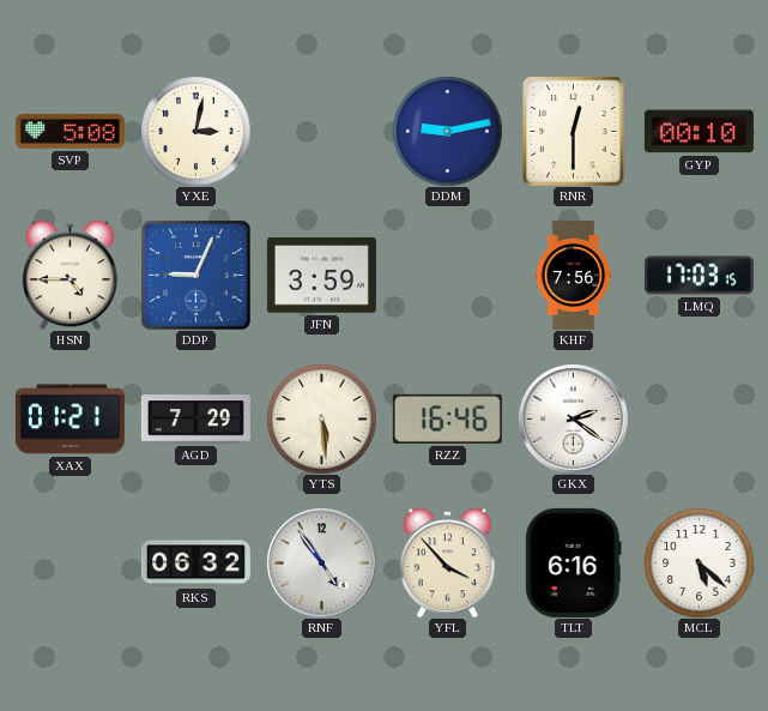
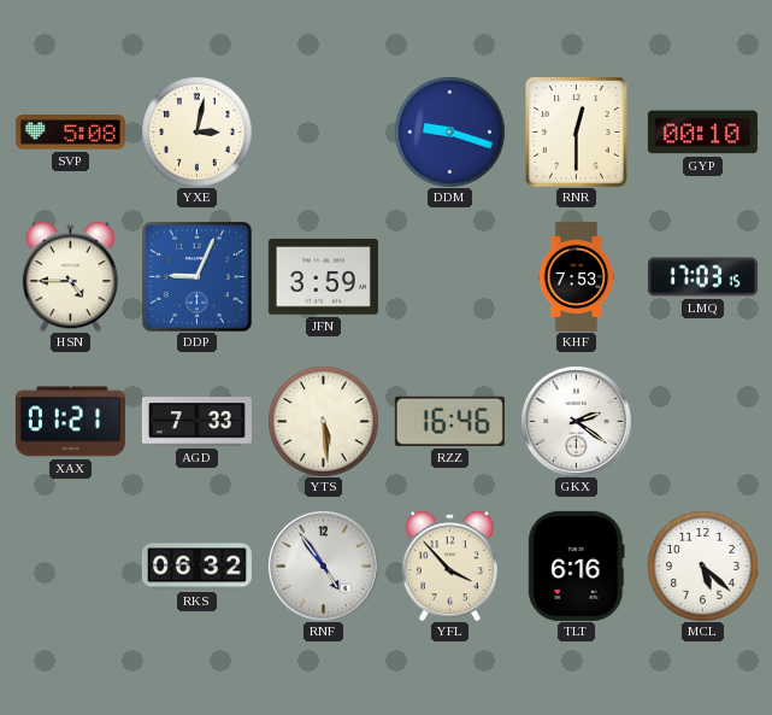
DDM: 9:13 -> 9:18
KHF: 7:56 -> 7:53
AGD: 7:29 -> 7:33
